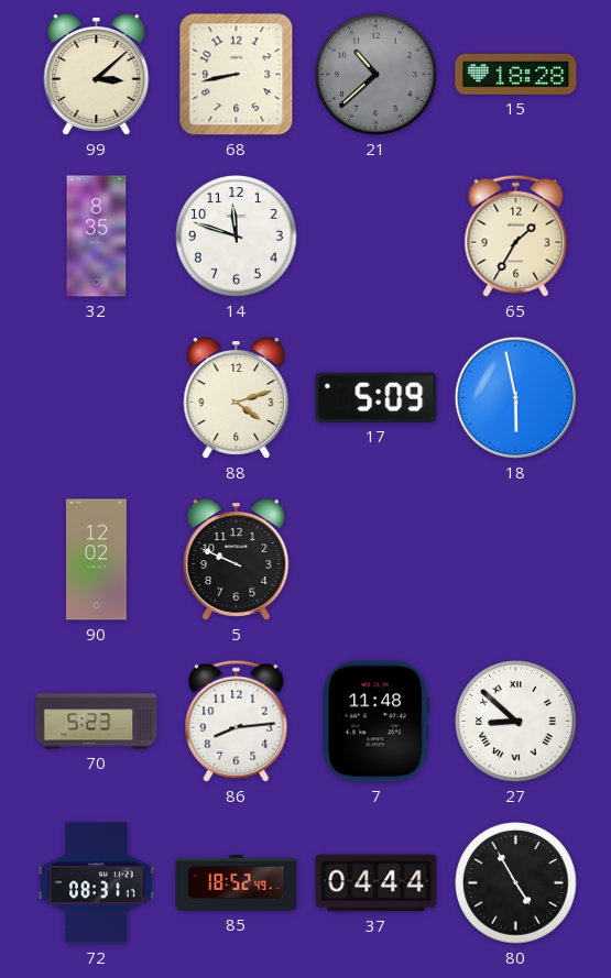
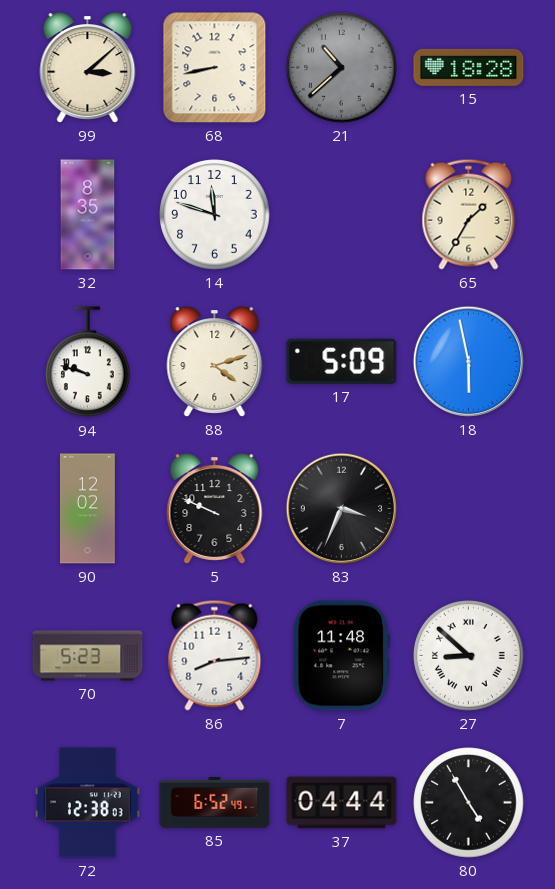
94: none -> 9:48
83: none -> 3:34
72: 08:31 -> 12:38
85: 18:52 -> 6:52
